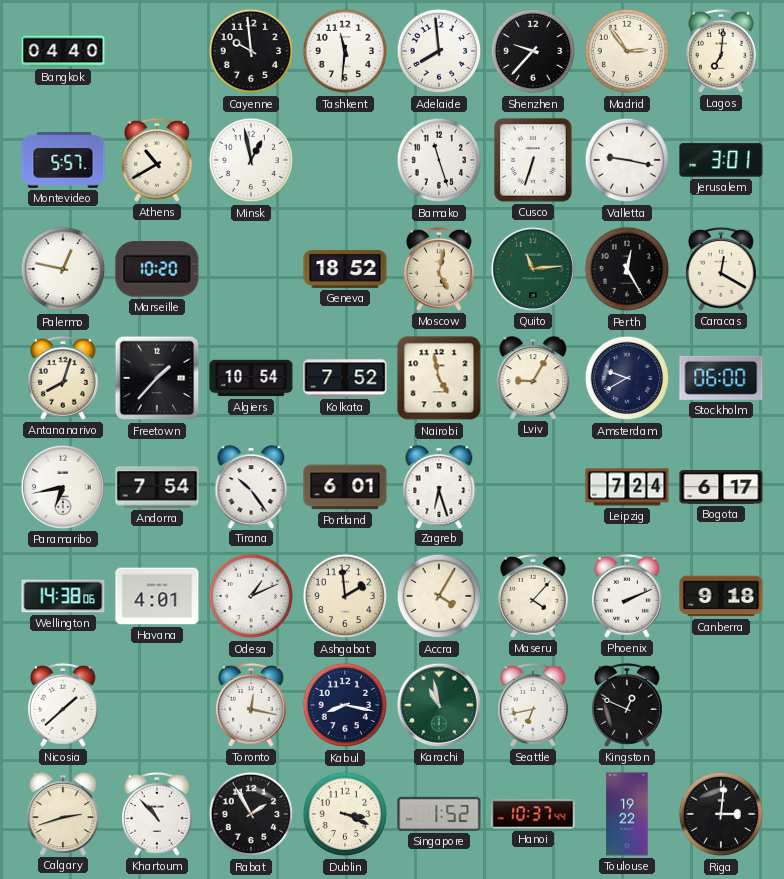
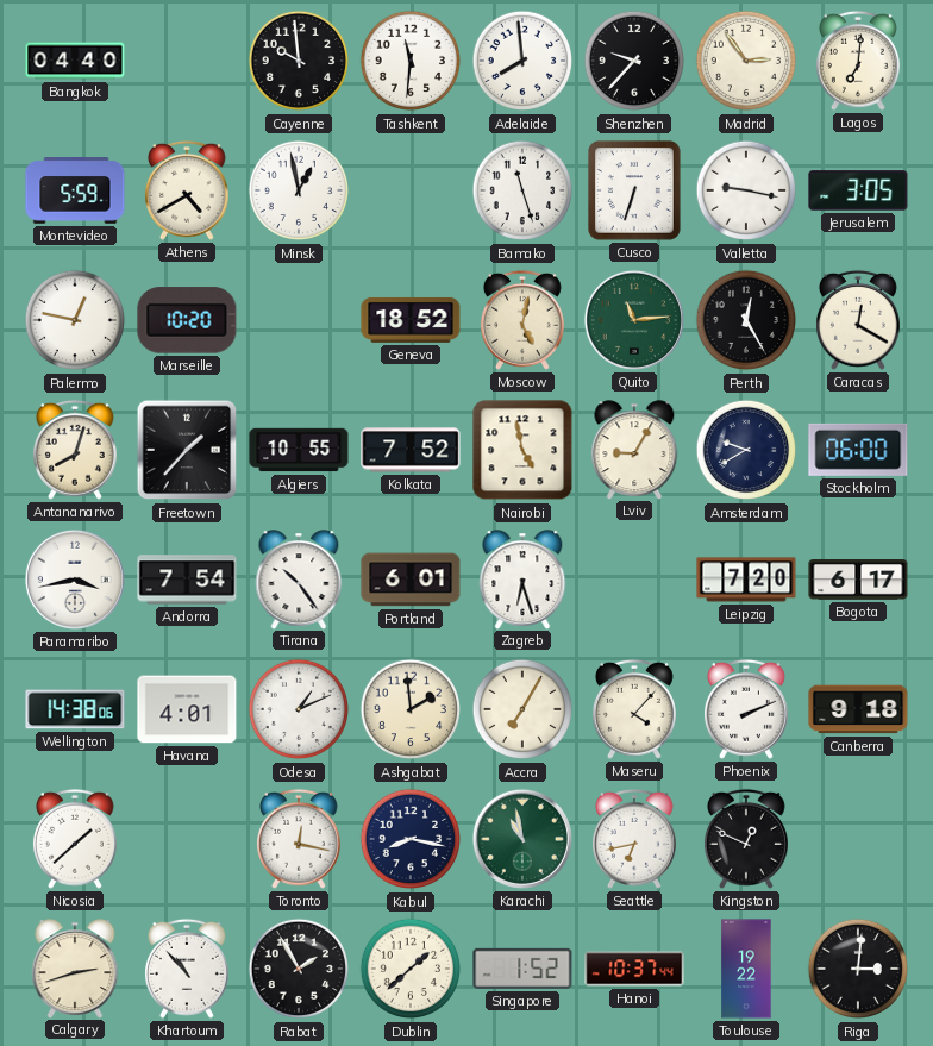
Montevideo: 5:57 -> 5:59
Athens: 10:40 -> 4:40
Jerusalem: 3:01 -> 3:05
Algiers: 10:54 -> 10:55
Paramaribo: 6:43 -> 3:43
Leipzig: 7:24 -> 7:20
Accra: 4:05 -> 7:05
Dublin: 3:19 -> 1:38
